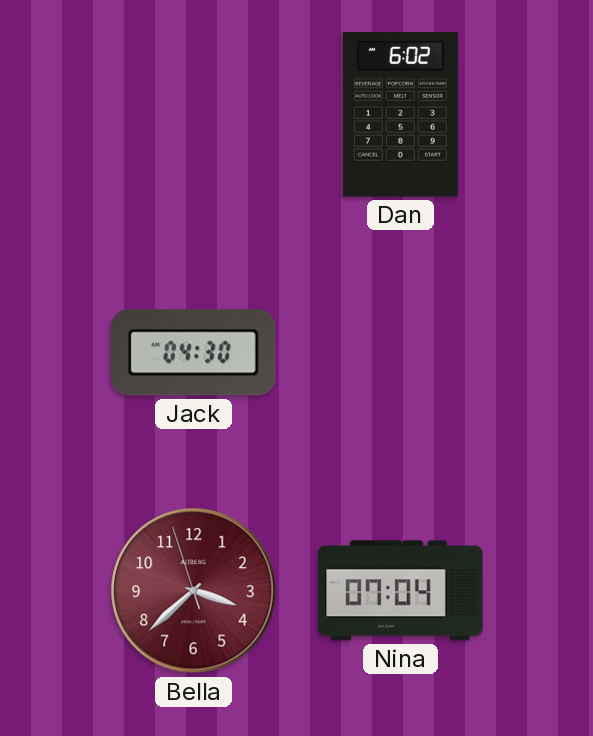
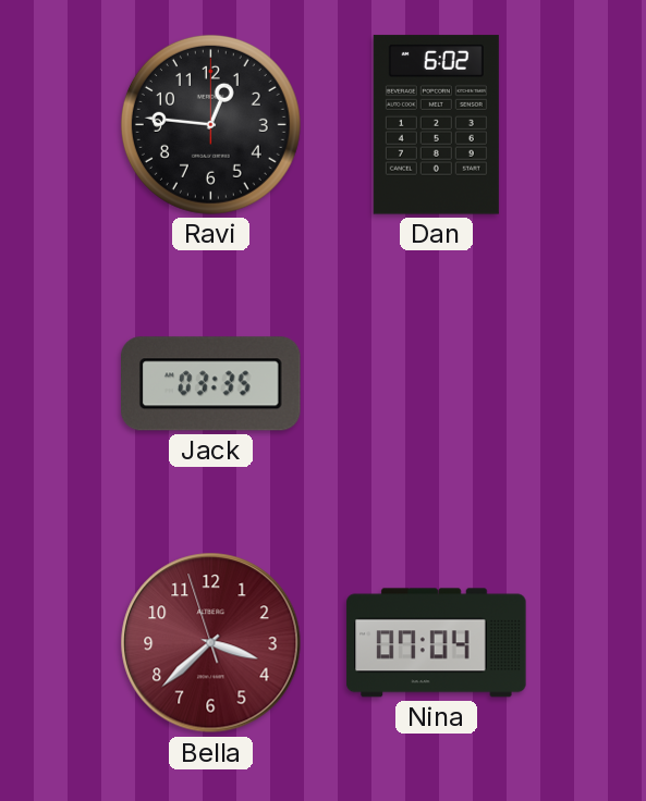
Ravi: none -> 12:46
Jack: 04:30 -> 03:35
